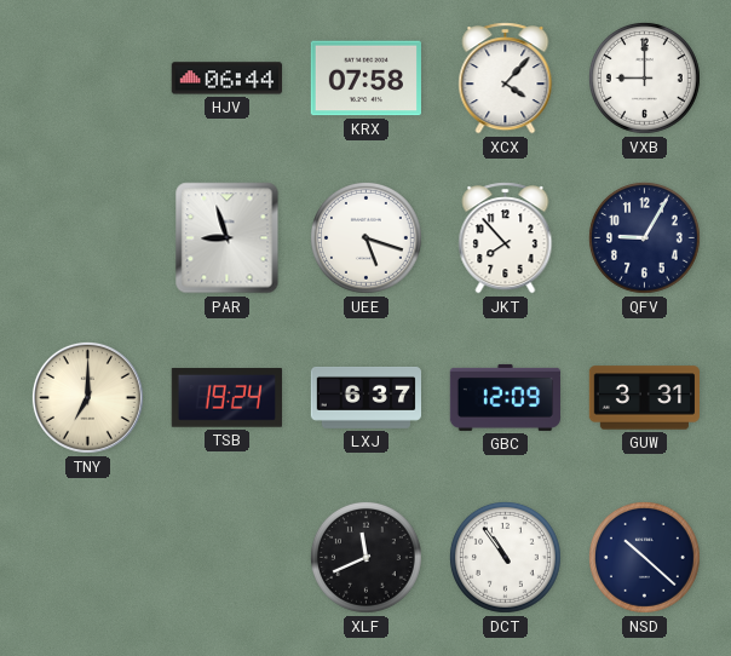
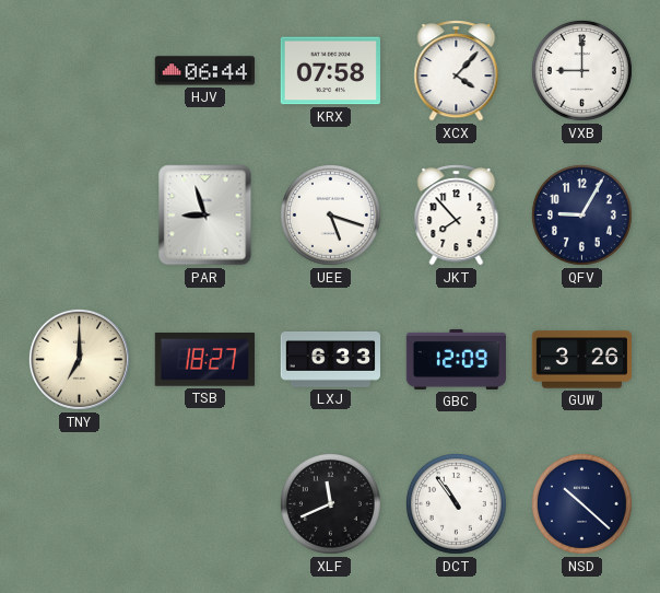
TSB: 19:24 -> 18:27
LXJ: 6:37 -> 6:33
GUW: 3:31 -> 3:26
